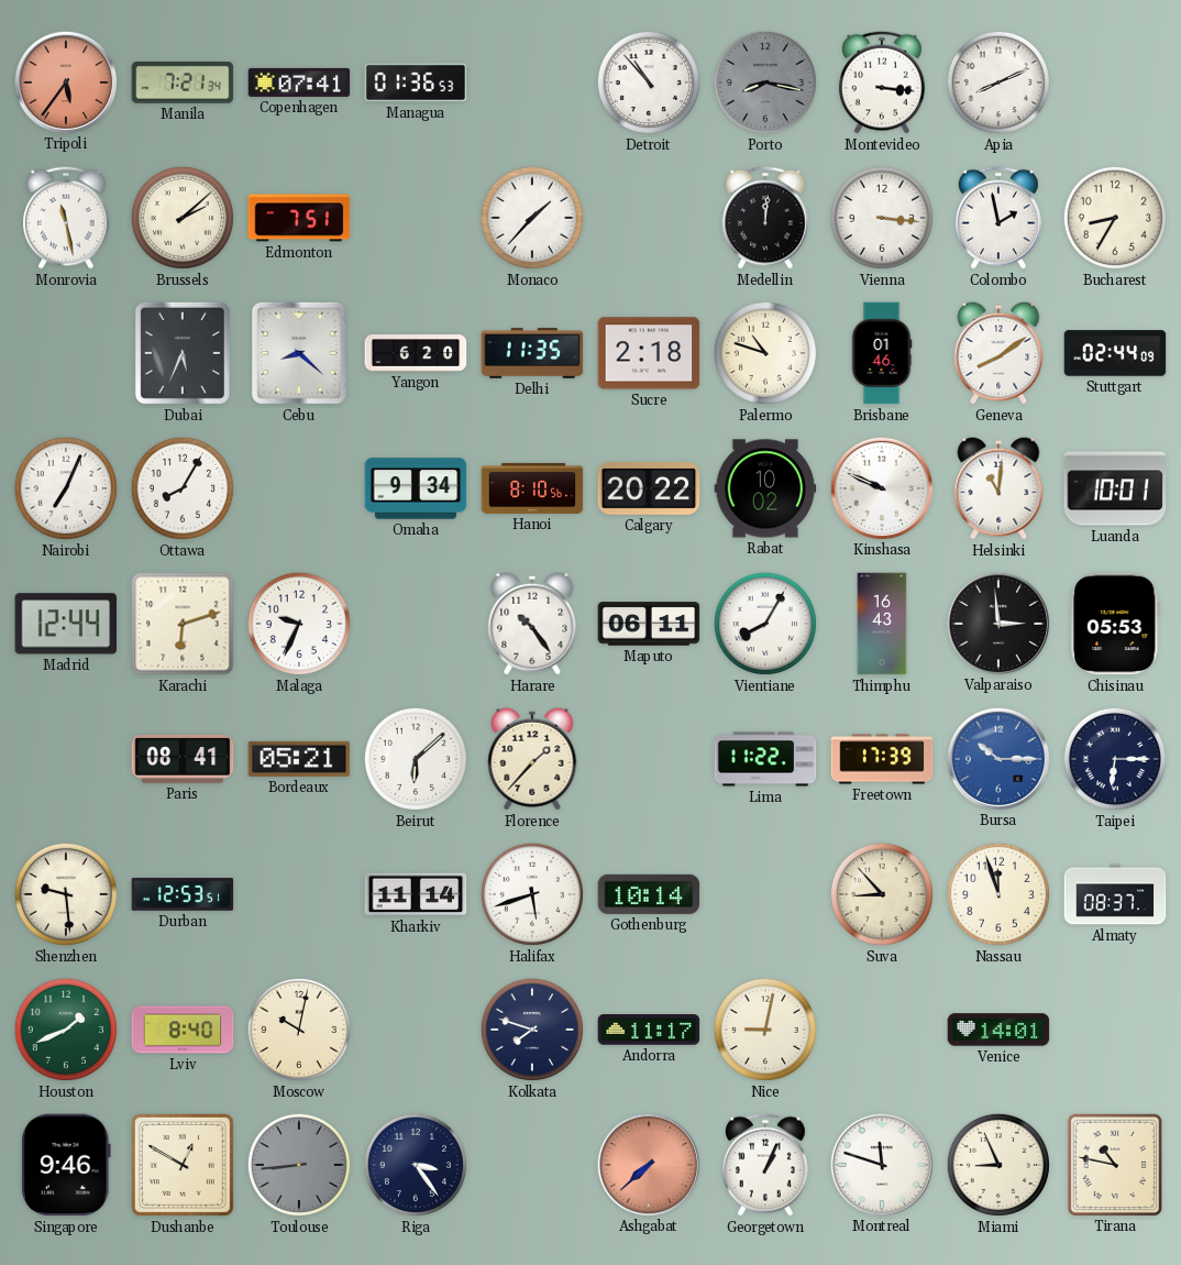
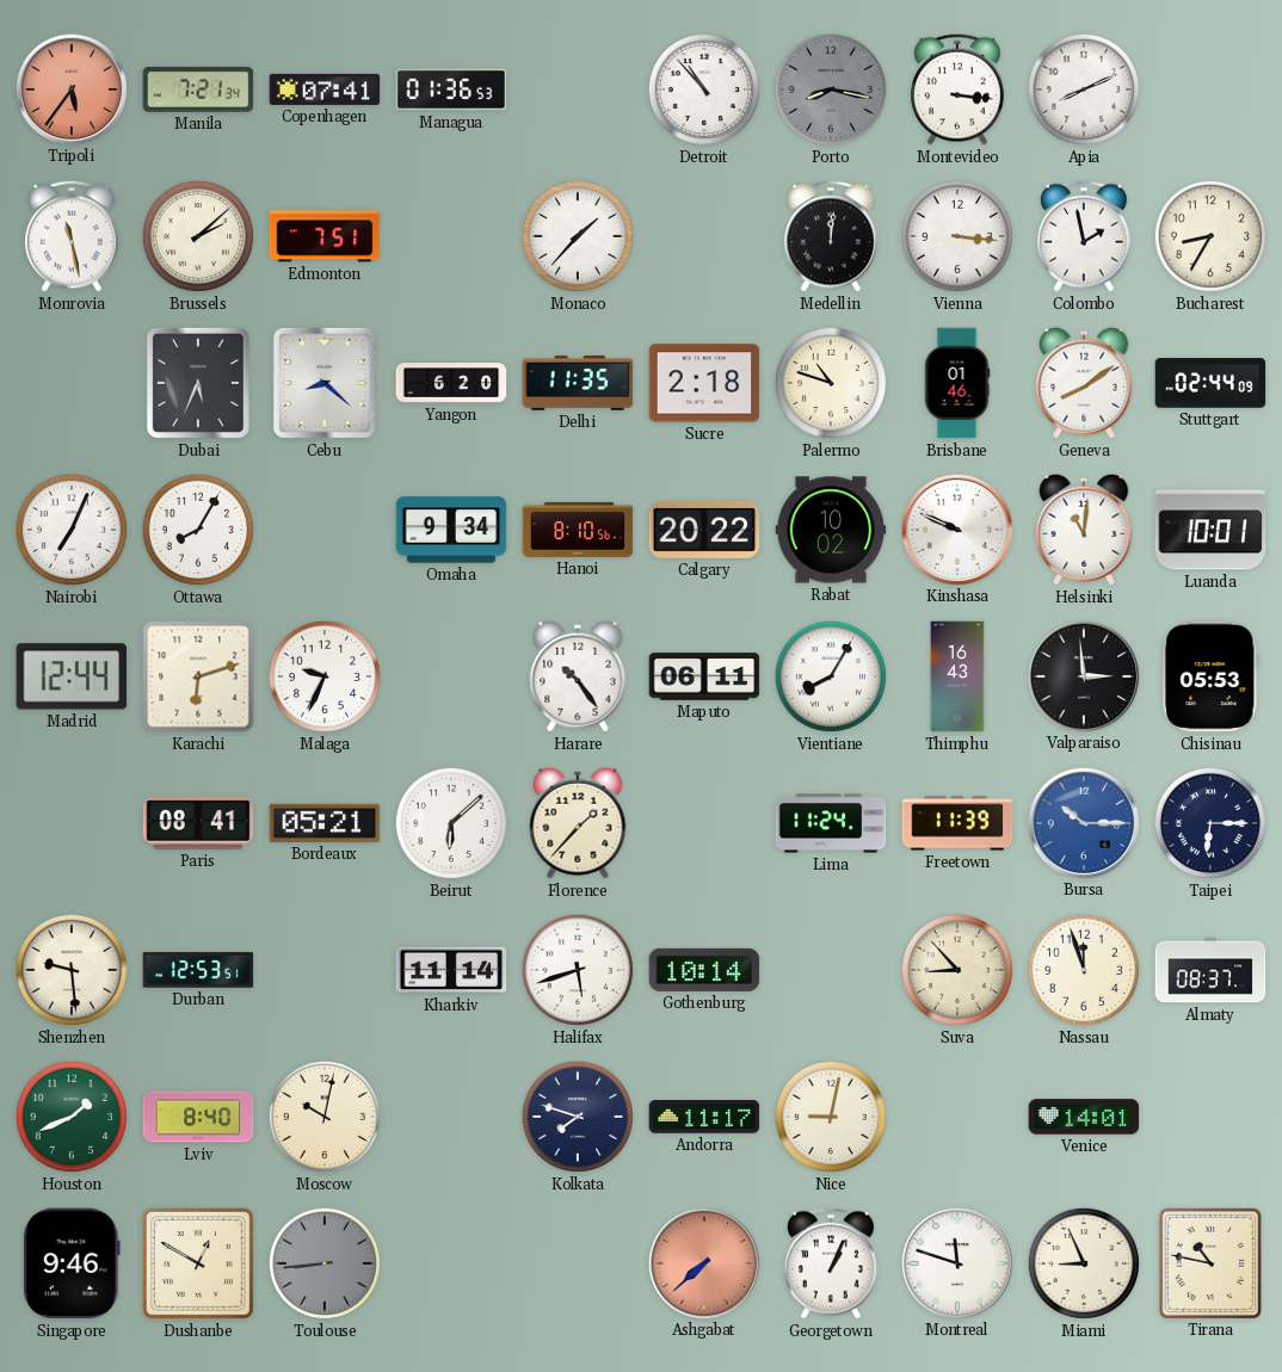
Lima: 11:22 -> 11:24
Freetown: 17:39 -> 11:39
Riga: 3:24 -> none
